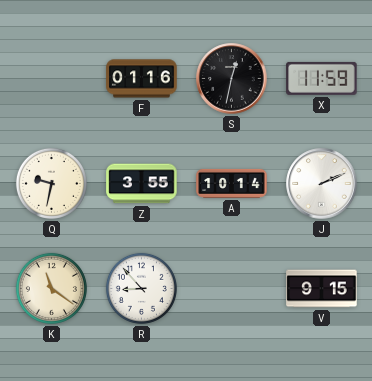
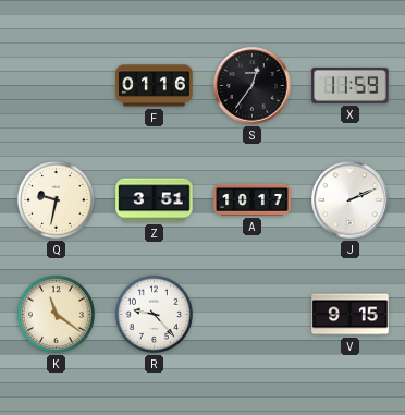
S: 12:32 -> 12:36
Z: 3:55 -> 3:51
A: 10:14 -> 10:17
R: 8:53 -> 9:23
